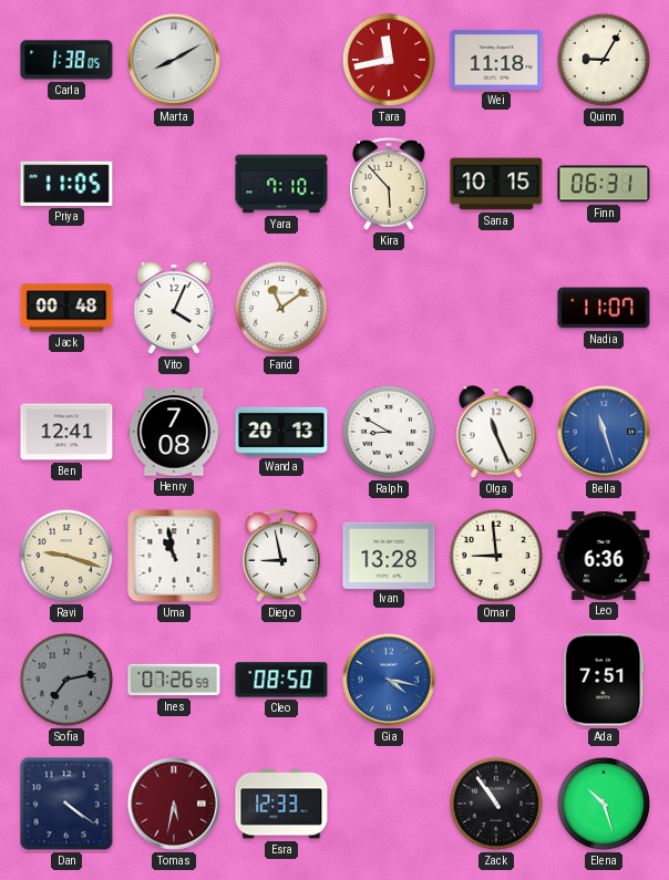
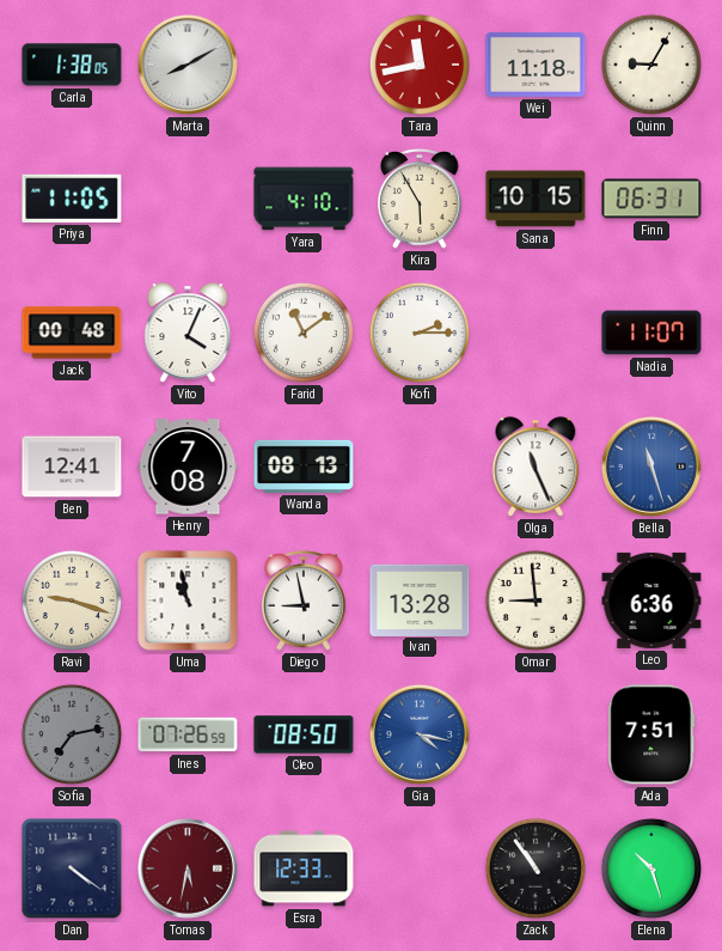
Yara: 7:10 -> 4:10
Kira: 5:53 -> 5:55
Kofi: none -> 2:15
Wanda: 20:13 -> 08:13
Ralph: 8:50 -> none
